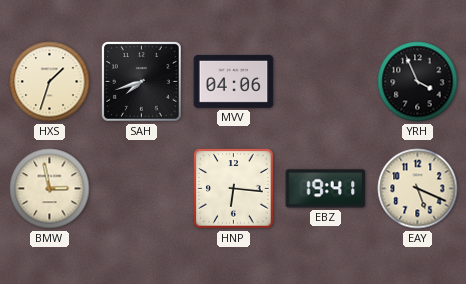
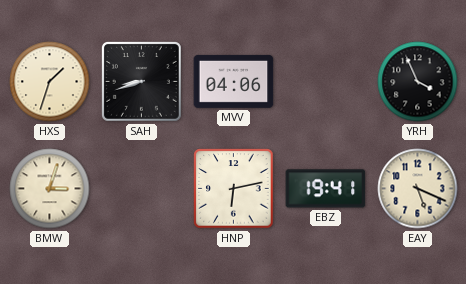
SAH: 7:42 -> 8:42
BMW: 2:58 -> 3:03
HNP: 6:16 -> 6:13
